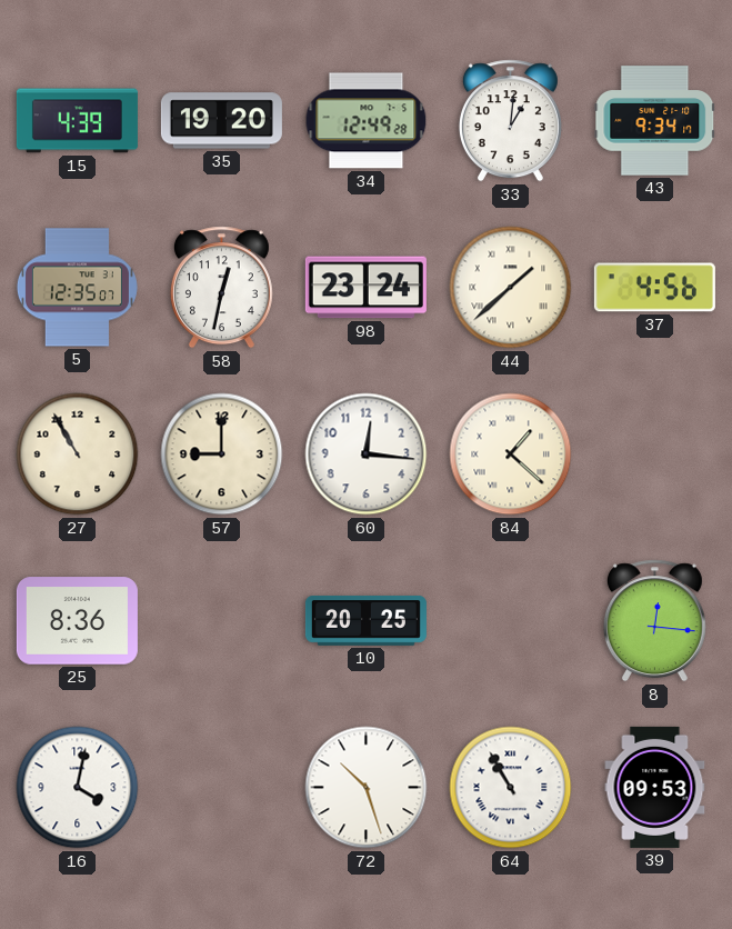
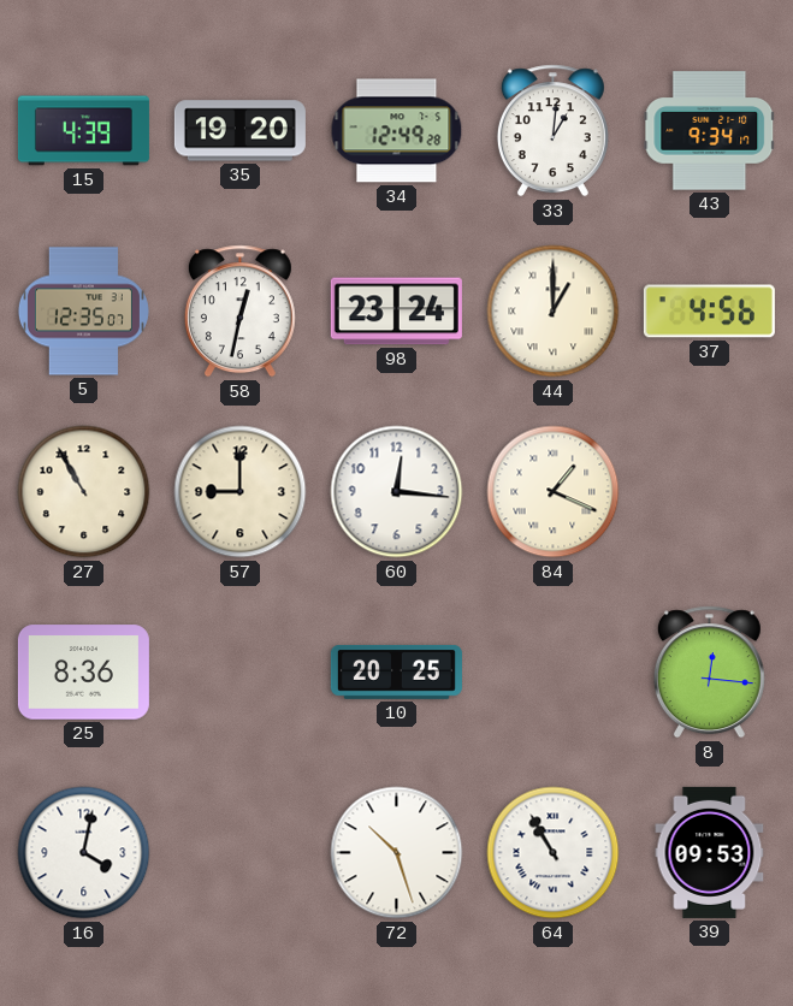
44: 1:38 -> 1:00
84: 1:22 -> 1:19
